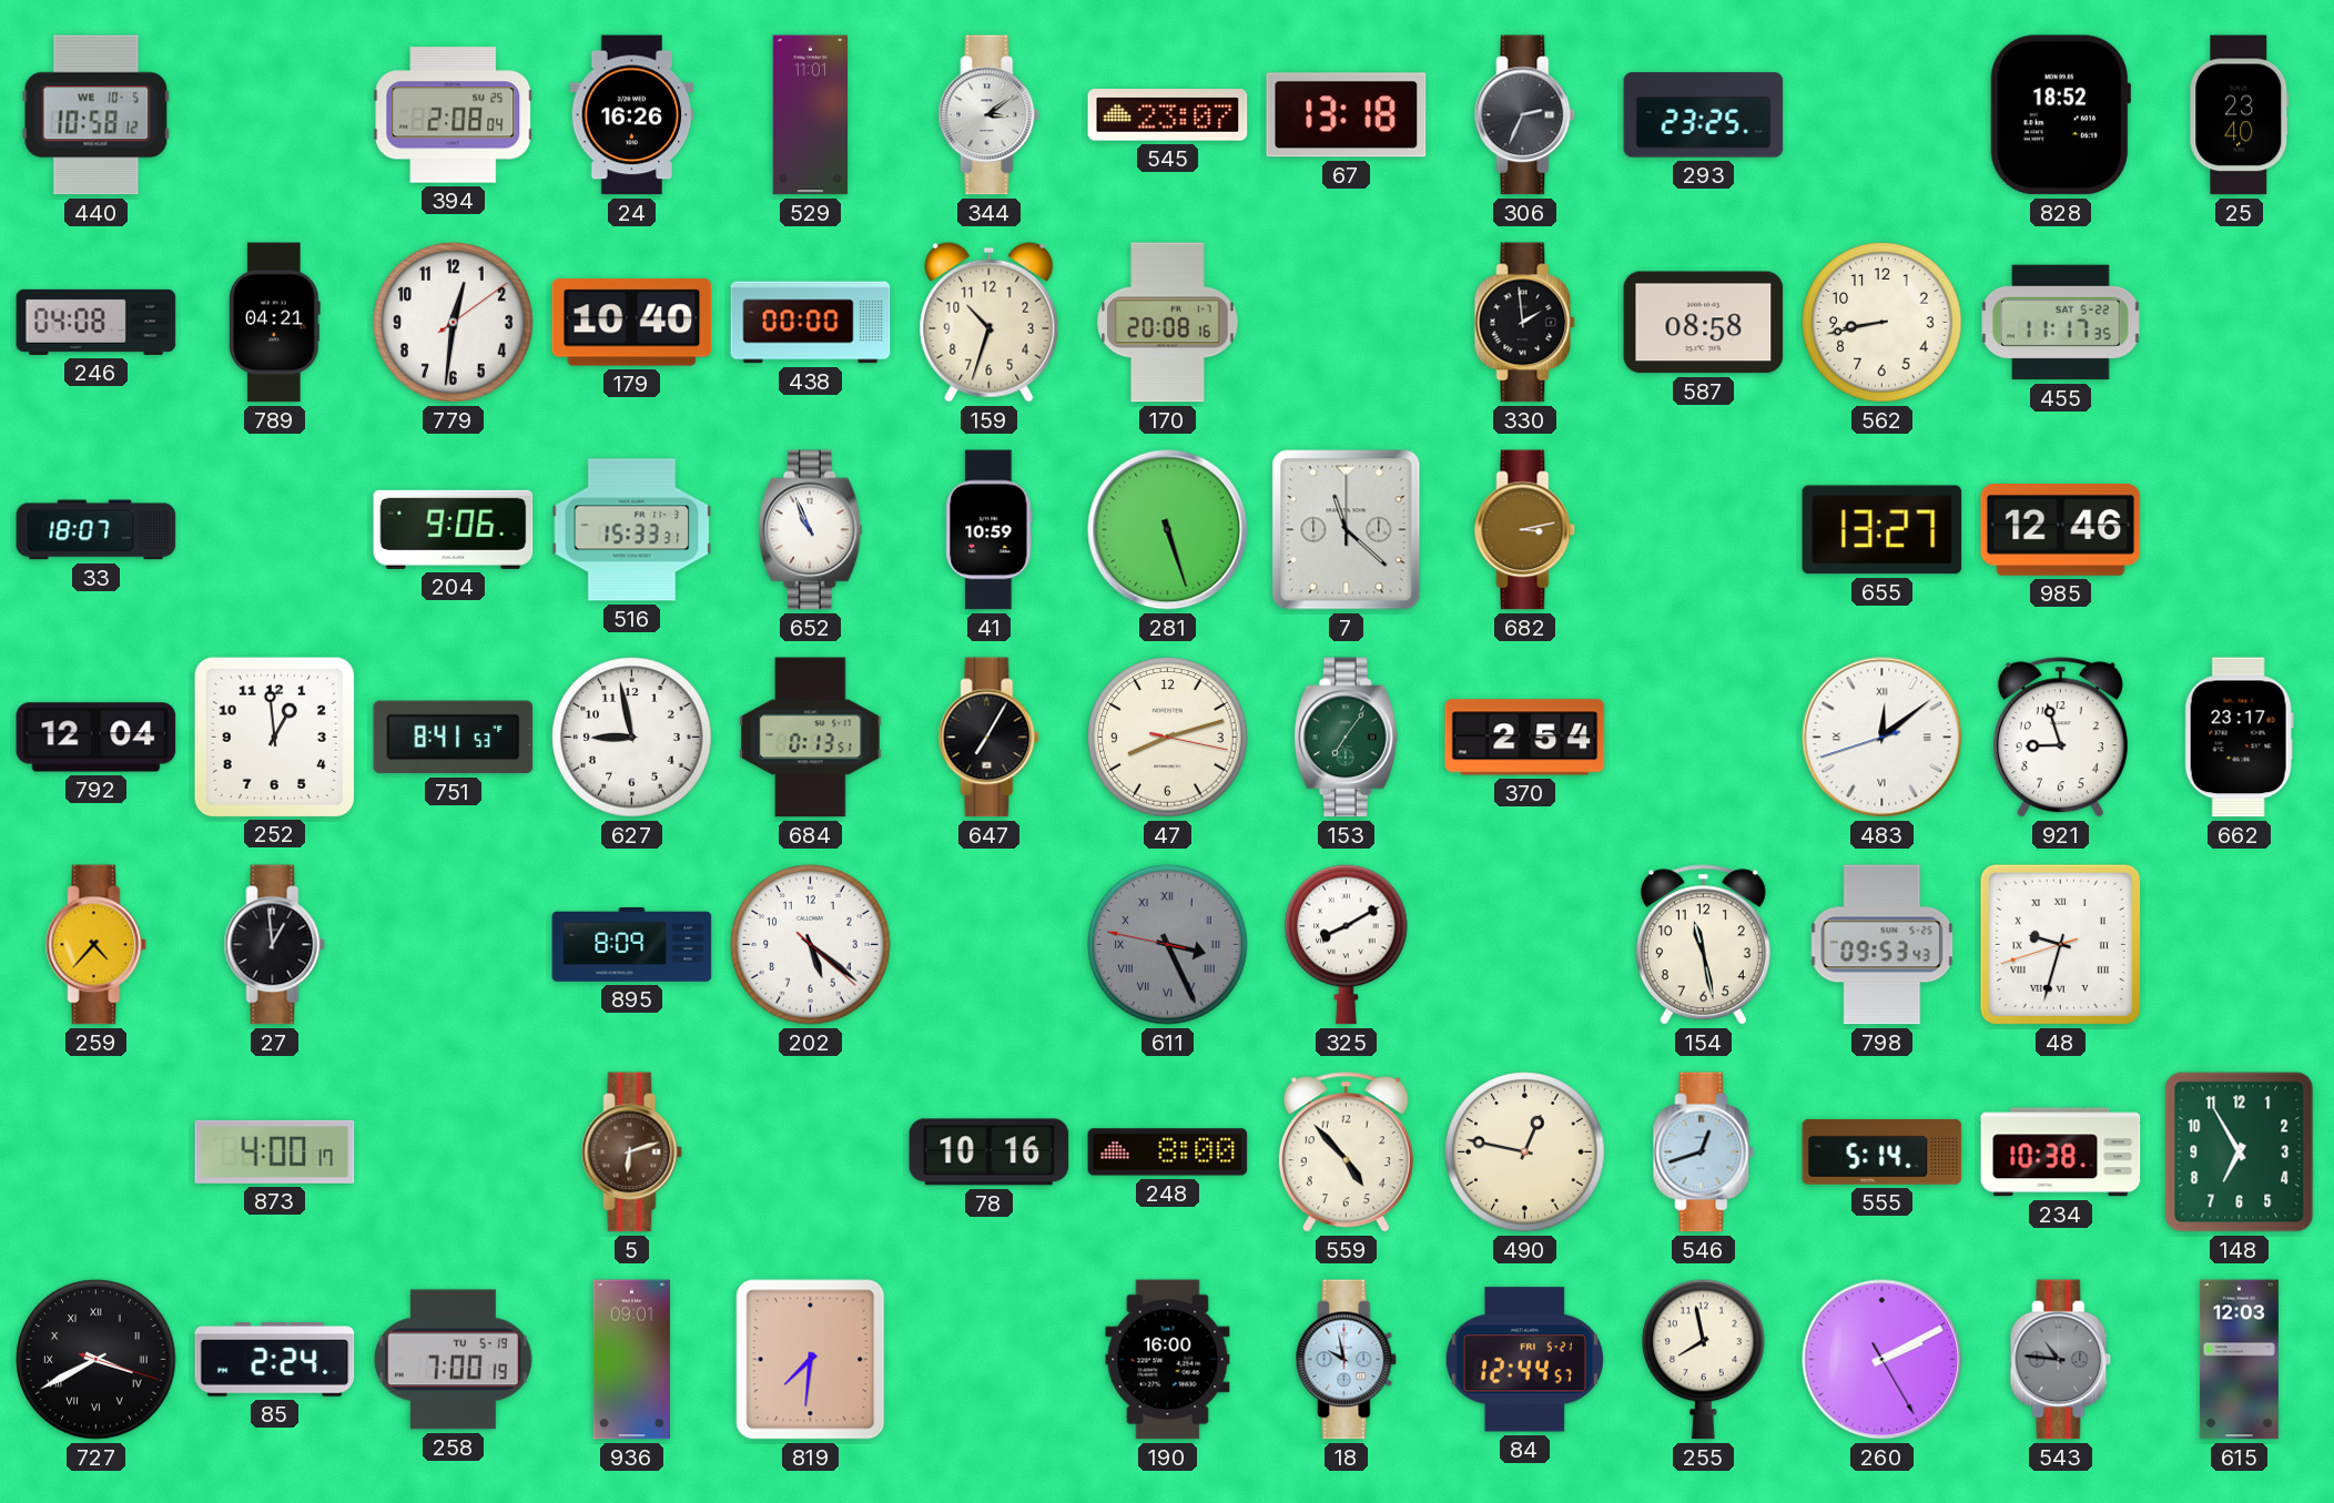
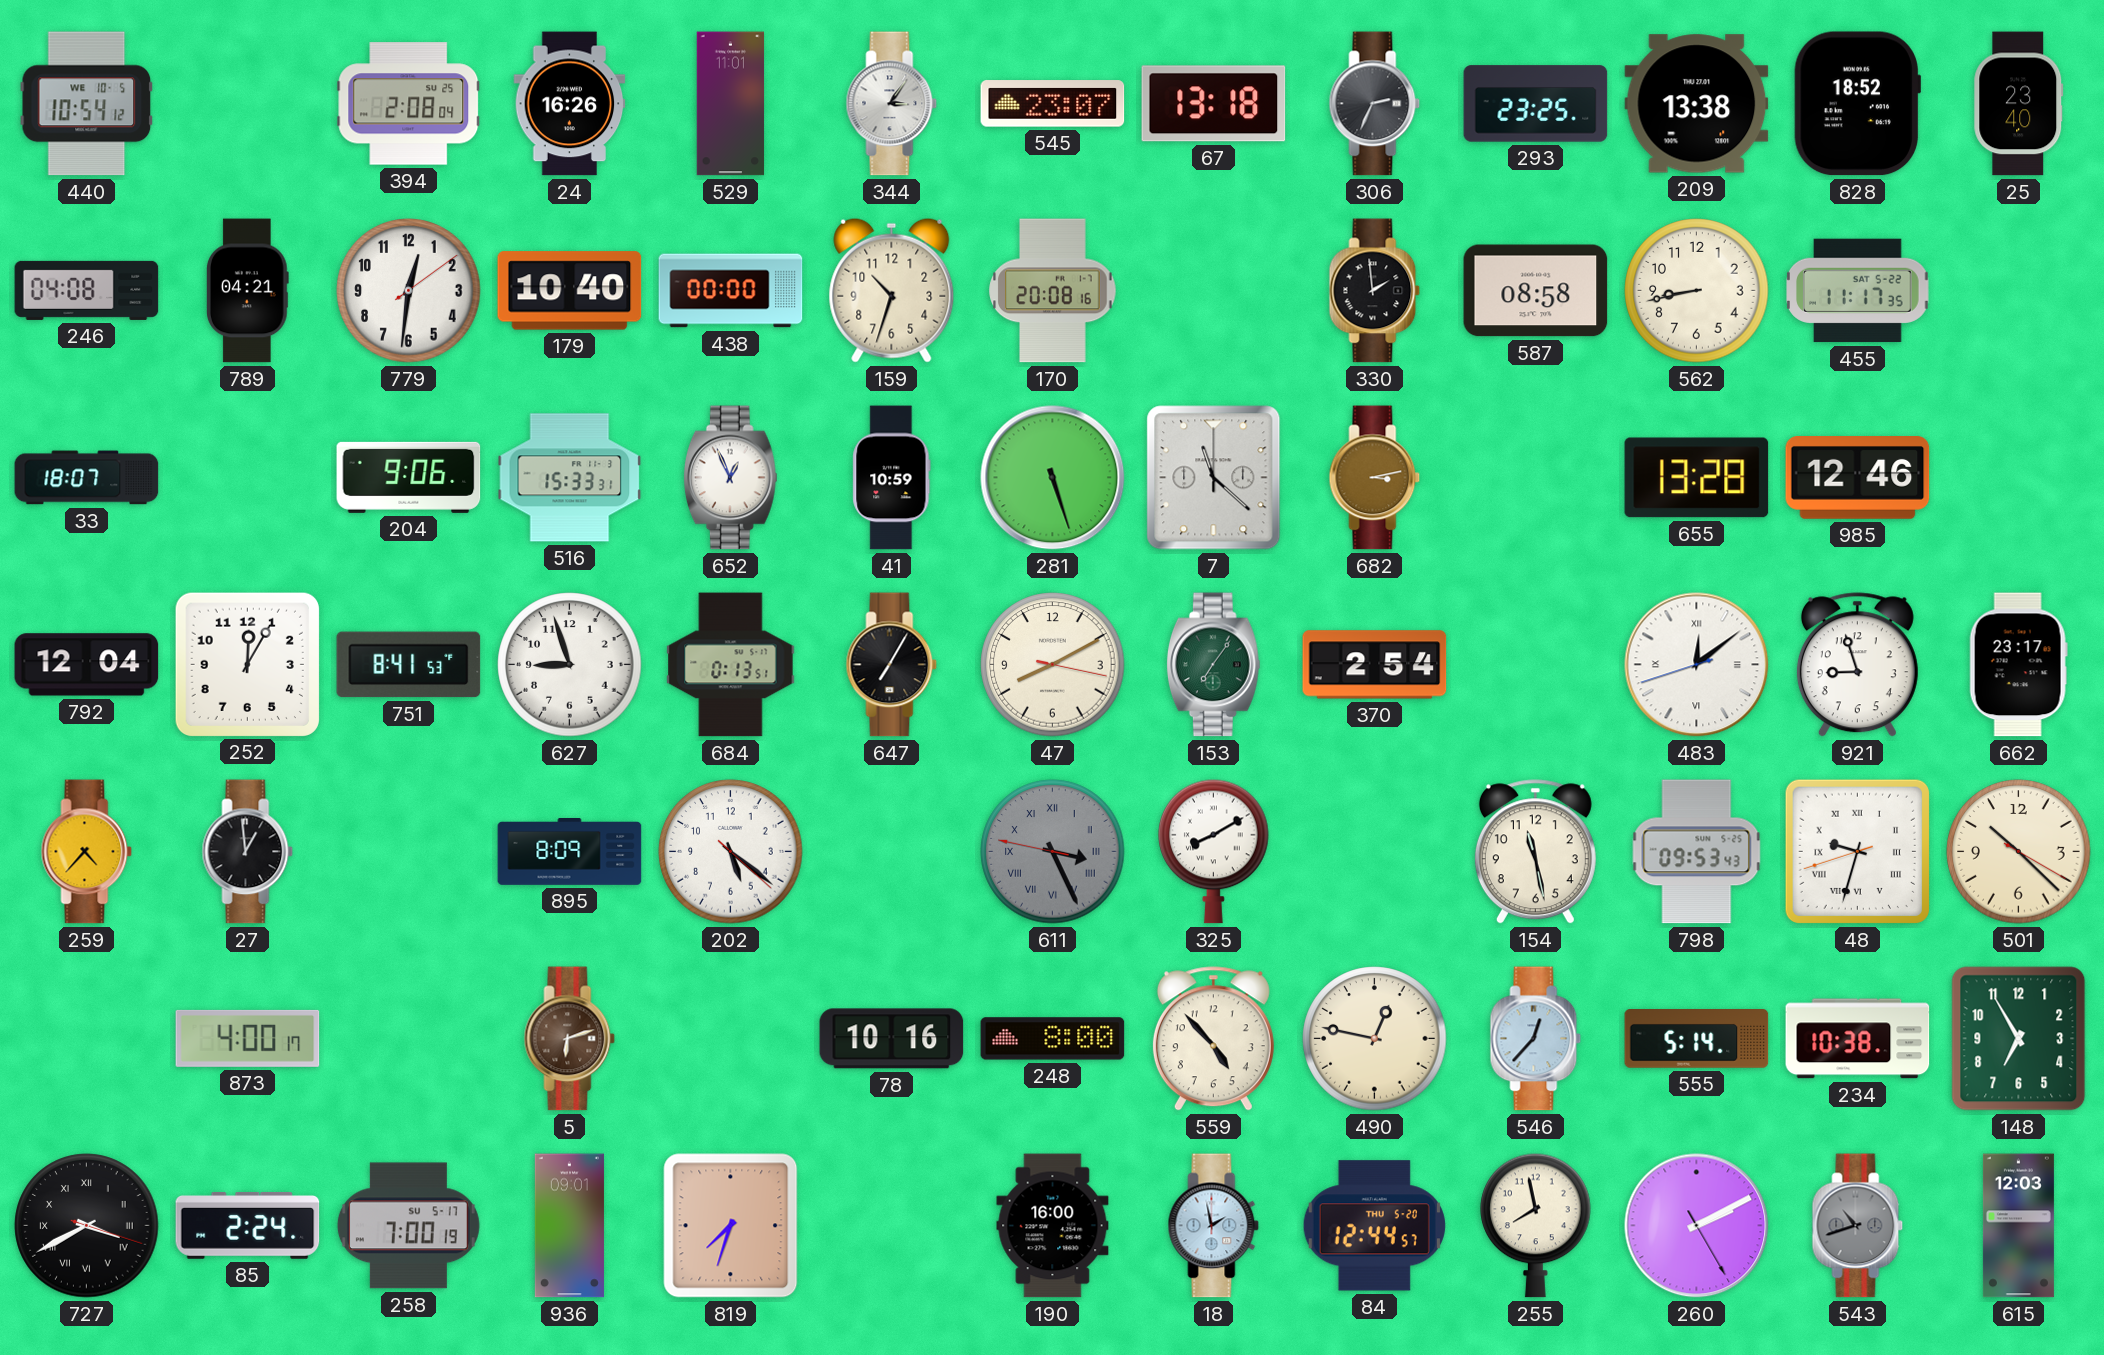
440: 10:58 -> 10:54
344: 3:09 -> 3:06
209: none -> 13:38
652: 10:56 -> 12:56
655: 13:27 -> 13:28
252: 12:59 -> 12:05
627: 8:58 -> 8:57
47: 8:12 -> 8:10
501: none -> 10:22
546: 12:42 -> 12:37
258 date: TU 5-19 -> SU 5-17
819: 7:31 -> 7:33
18: 9:58 -> 1:58
84 date: FRI 5-21 -> THU 5-20
543: 10:46 -> 10:42
